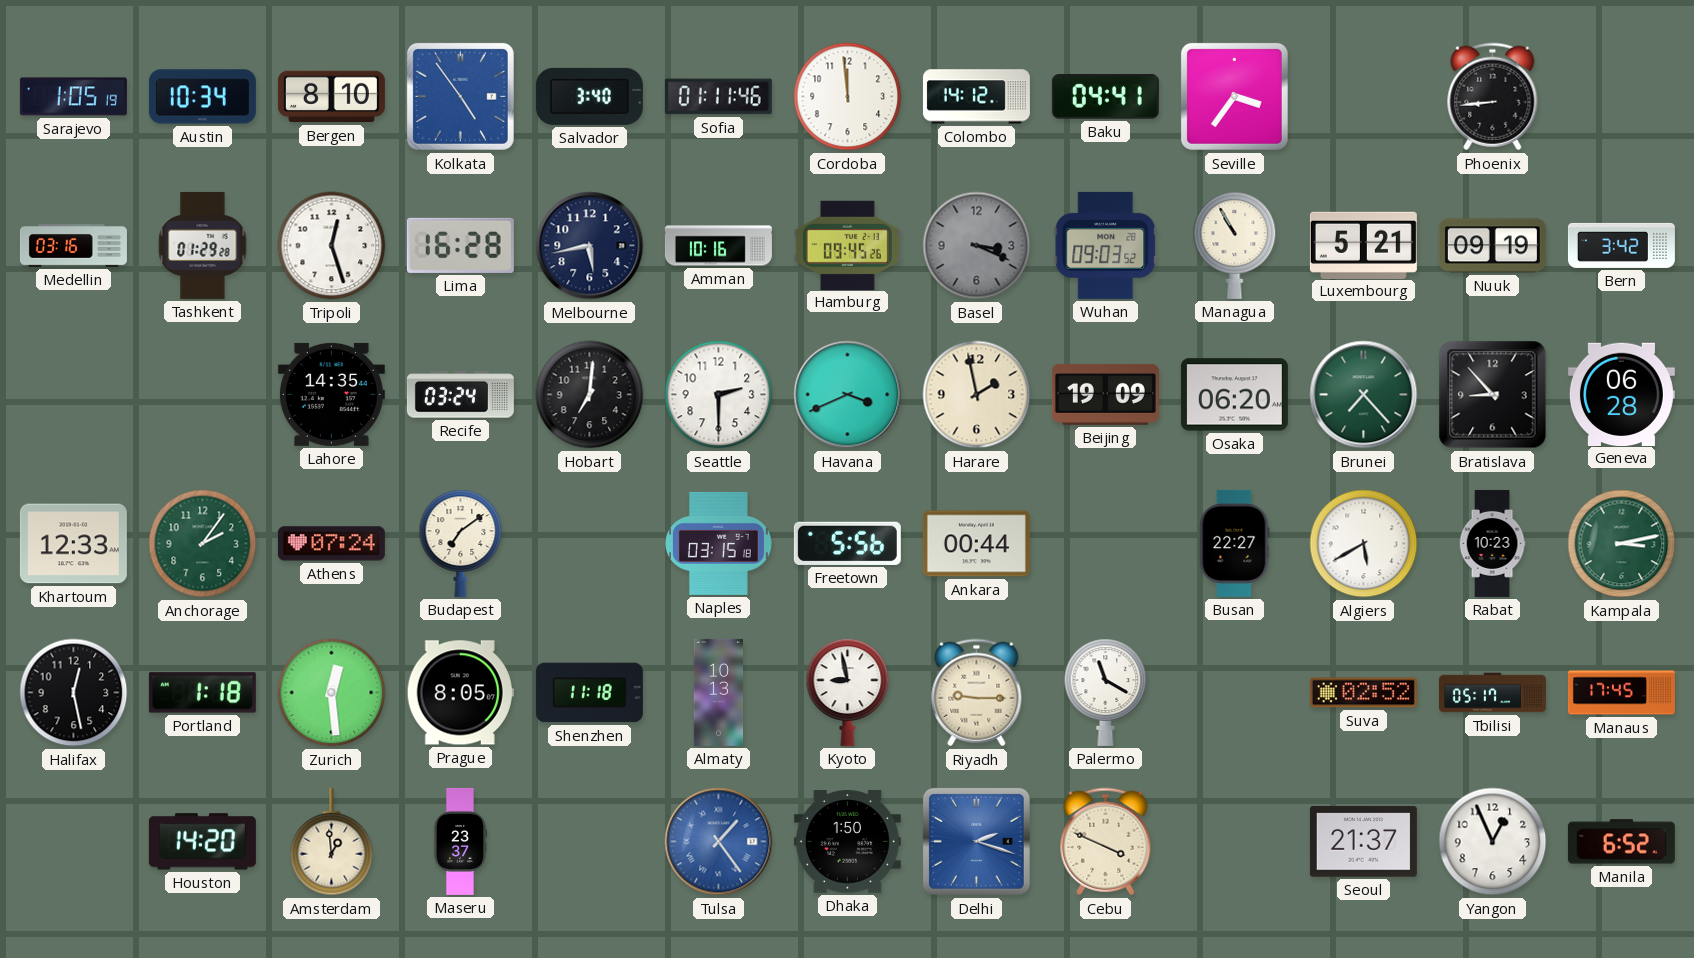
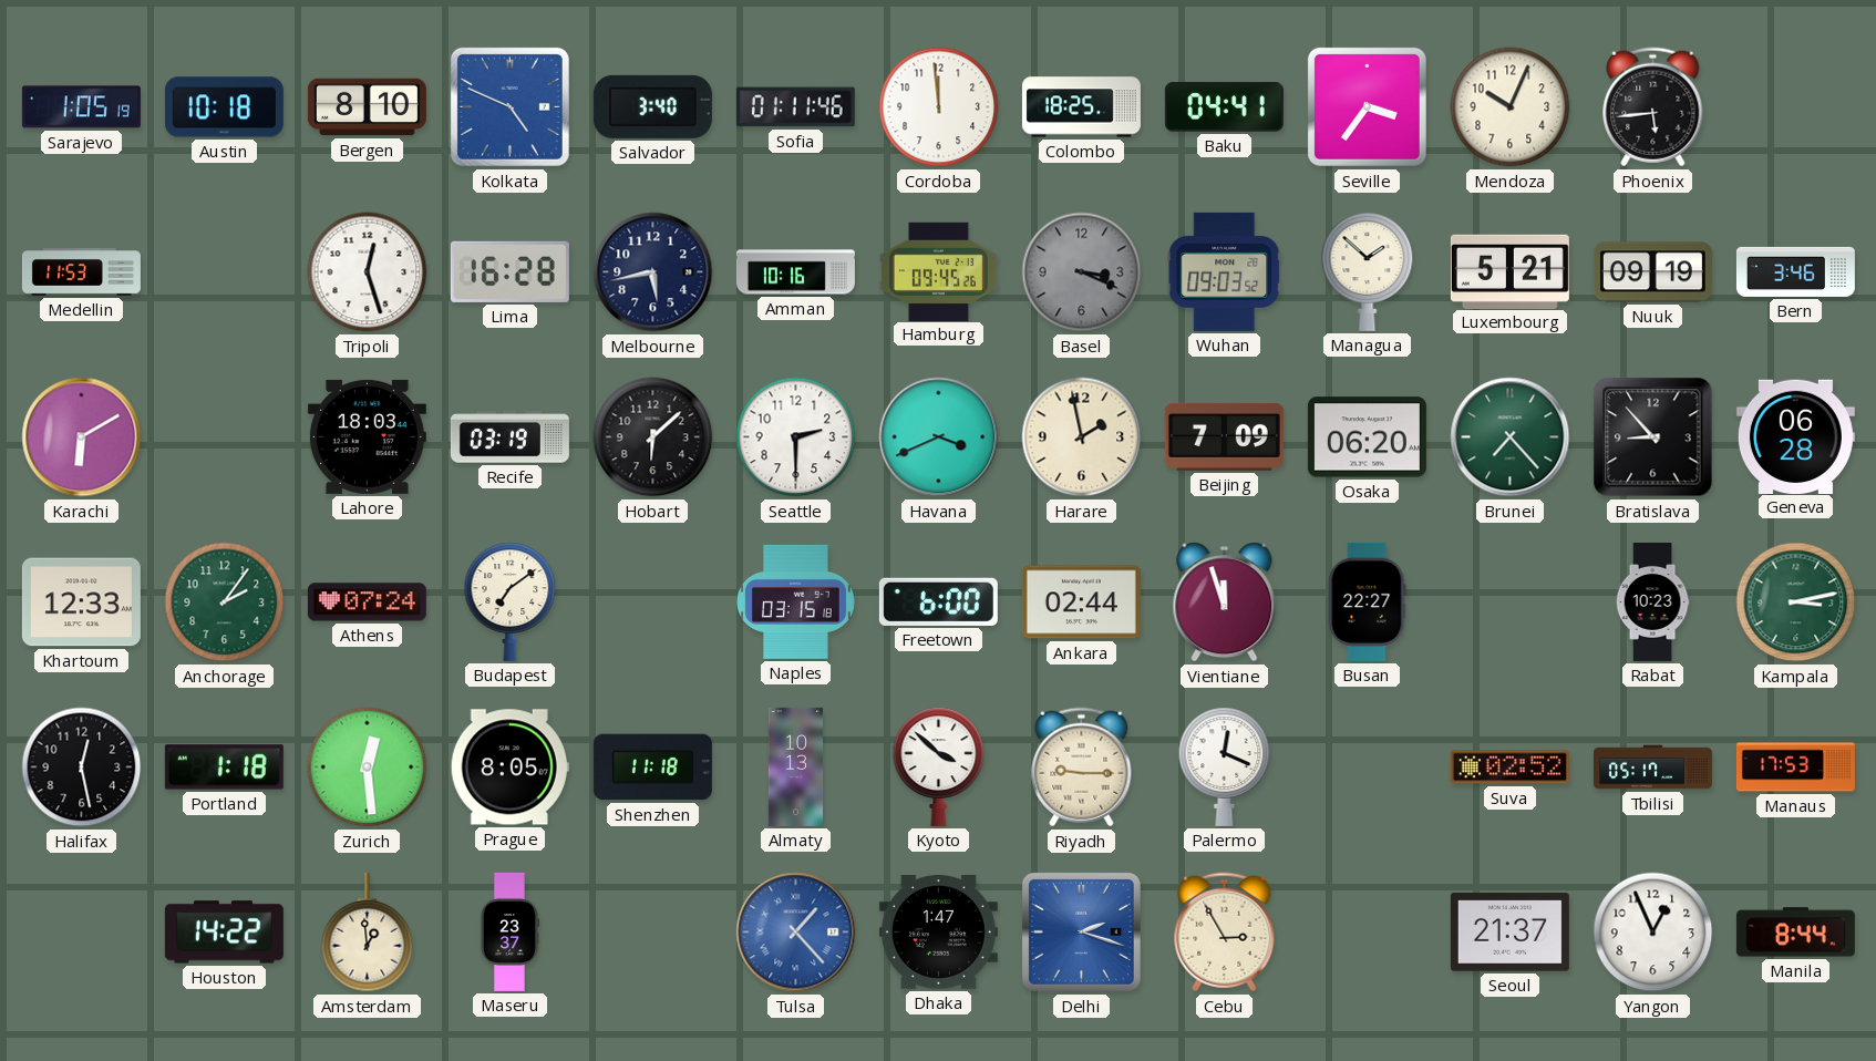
Austin: 10:34 -> 10:18
Kolkata: 4:54 -> 4:49
Colombo: 14:12 -> 18:25
Mendoza: none -> 10:04
Phoenix: 8:44 -> 5:44
Medellin: 03:16 -> 11:53
Tashkent: 01:29 -> none
Managua: 10:55 -> 1:52
Bern: 3:42 -> 3:46
Karachi: none -> 6:10
Lahore: 14:35 -> 18:03
Recife: 03:24 -> 03:19
Hobart: 7:01 -> 6:08
Beijing: 19:09 -> 7:09
Freetown: 5:56 -> 6:00
Ankara: 00:44 -> 02:44
Vientiane: none -> 11:57
Algiers: 5:40 -> none
Kyoto: 8:58 -> 3:52
Palermo: 11:20 -> 12:19
Manaus: 17:45 -> 17:53
Houston: 14:20 -> 14:22
Tulsa: 1:24 -> 1:23
Dhaka: 1:50 -> 1:47
Cebu: 3:49 -> 2:55
Manila: 6:52 -> 8:44
